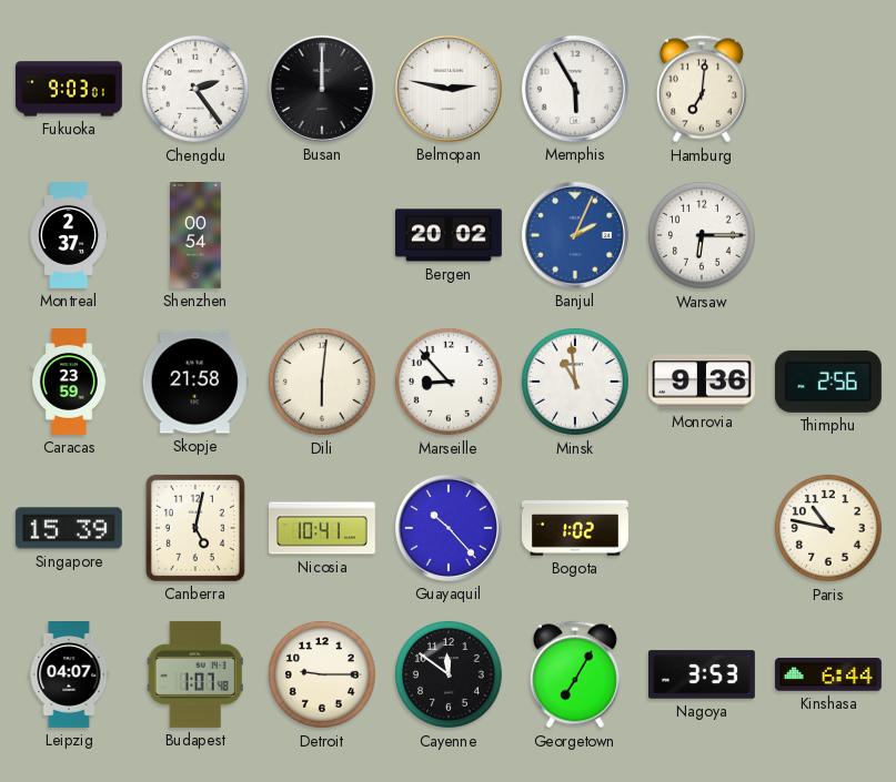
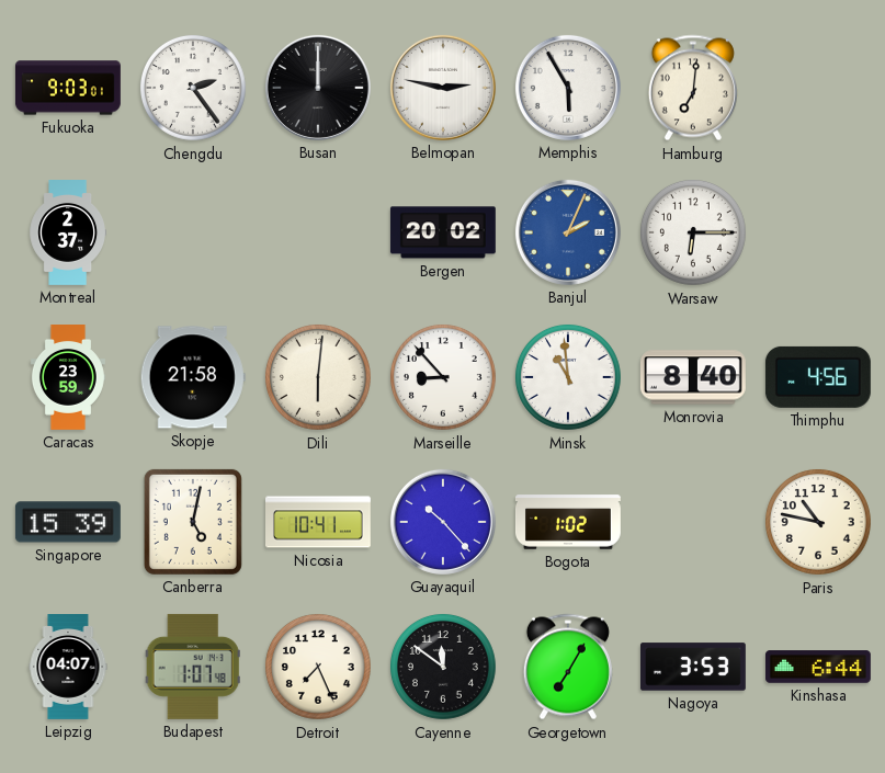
Shenzhen: 00:54 -> none
Monrovia: 9:36 -> 8:40
Thimphu: 2:56 -> 4:56
Detroit: 9:15 -> 7:26
